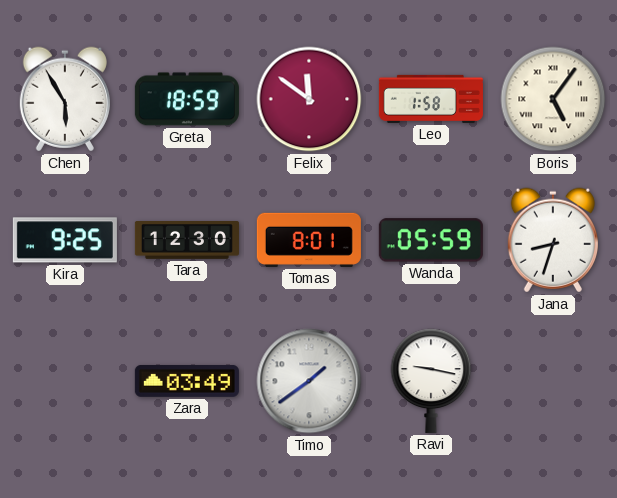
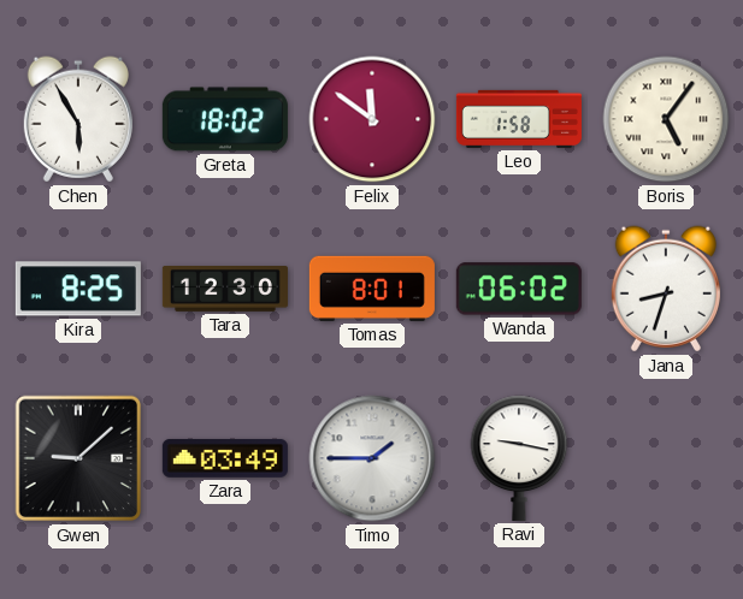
Greta: 18:59 -> 18:02
Kira: 9:25 -> 8:25
Wanda: 05:59 -> 06:02
Gwen: none -> 9:08
Timo: 1:39 -> 1:45
